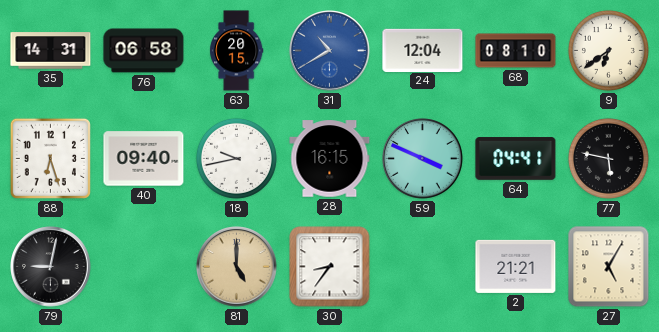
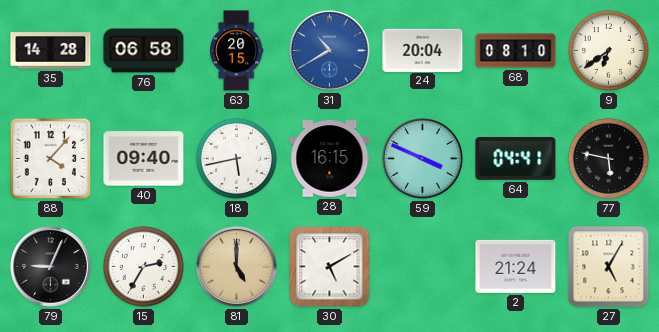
35: 14:31 -> 14:28
24: 12:04 -> 20:04
88: 6:27 -> 4:07
18: 9:43 -> 5:43
79: 9:02 -> 9:04
15: none -> 2:35
30: 8:36 -> 5:10
2: 21:21 -> 21:24
